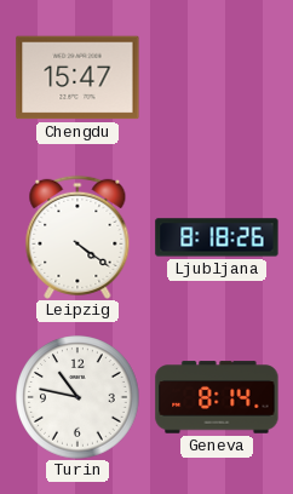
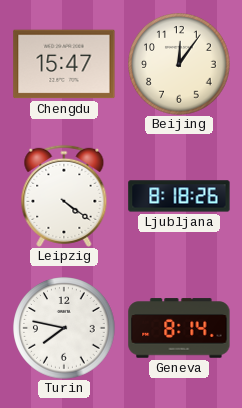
Beijing: none -> 12:06
Turin: 10:47 -> 7:47
